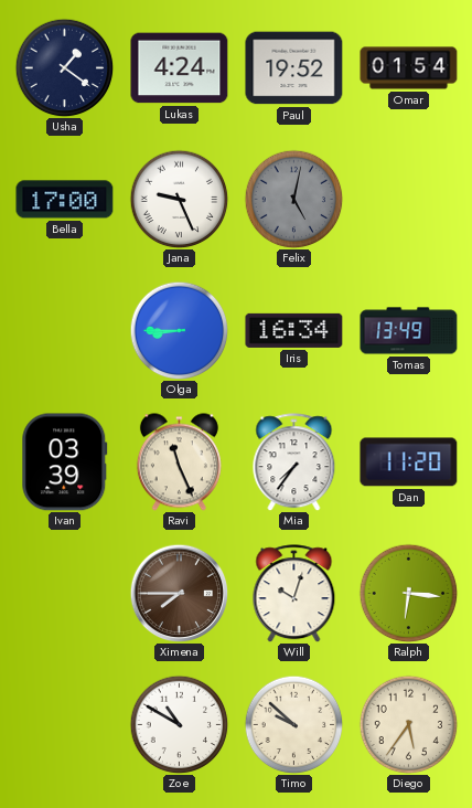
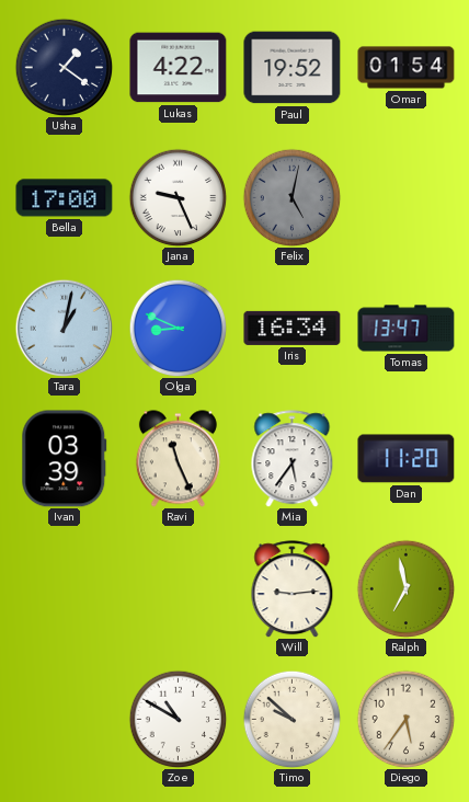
Lukas: 4:24 -> 4:22
Tara: none -> 1:02
Olga: 8:45 -> 8:49
Tomas: 13:49 -> 13:47
Mia: 7:36 -> 5:36
Ximena: 7:45 -> none
Will: 10:03 -> 9:14
Ralph: 6:16 -> 6:58
